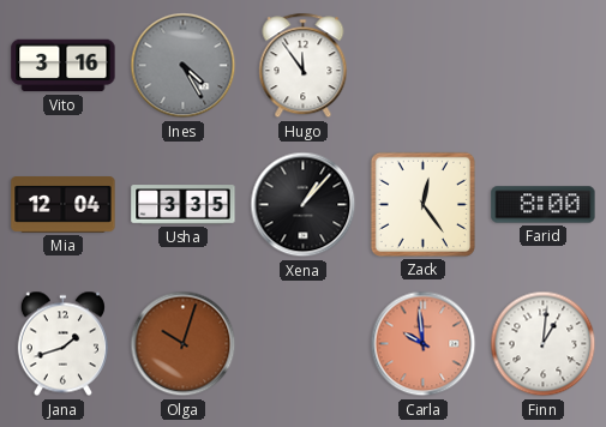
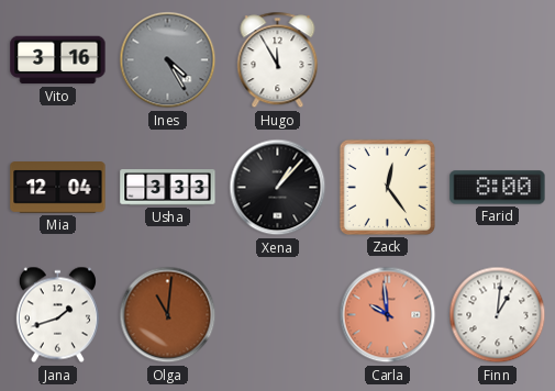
Hugo: 11:54 -> 11:55
Usha: 3:35 -> 3:33
Olga: 10:03 -> 11:01
